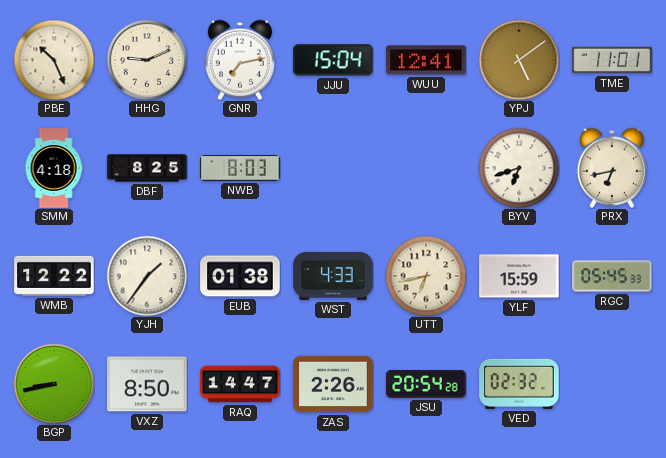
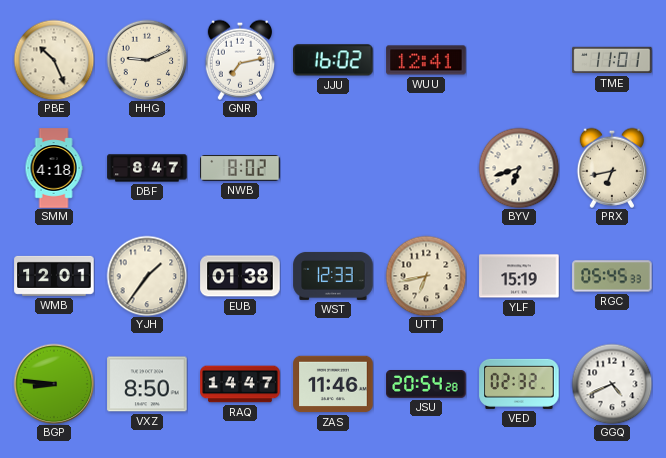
JJU: 15:04 -> 16:02
YPJ: 5:09 -> none
DBF: 8:25 -> 8:47
NWB: 8:03 -> 8:02
WMB: 12:22 -> 12:01
WST: 4:33 -> 12:33
YLF: 15:59 -> 15:19
BGP: 8:43 -> 8:46
ZAS: 2:26 -> 11:46
GGQ: none -> 4:41
